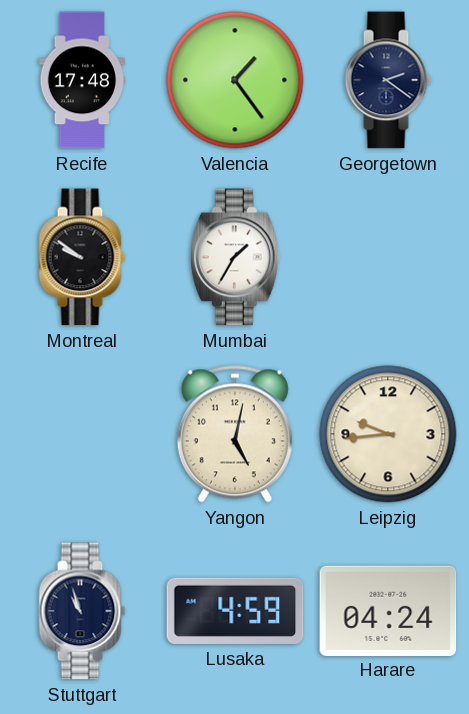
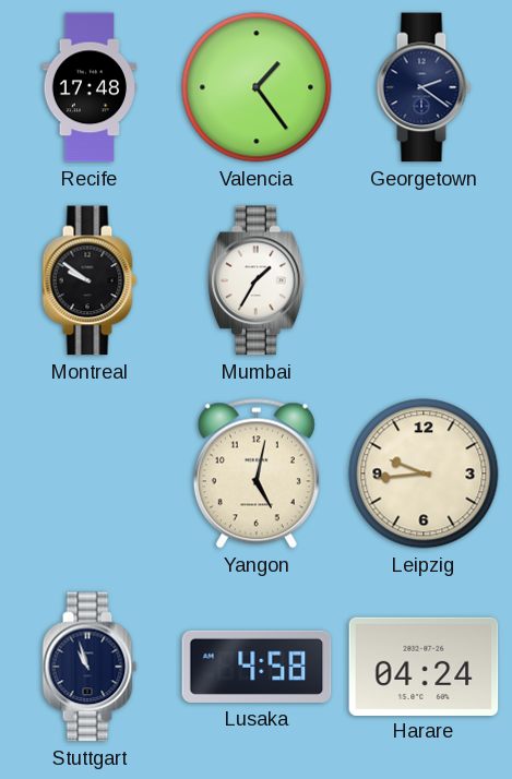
Lusaka: 4:59 -> 4:58
